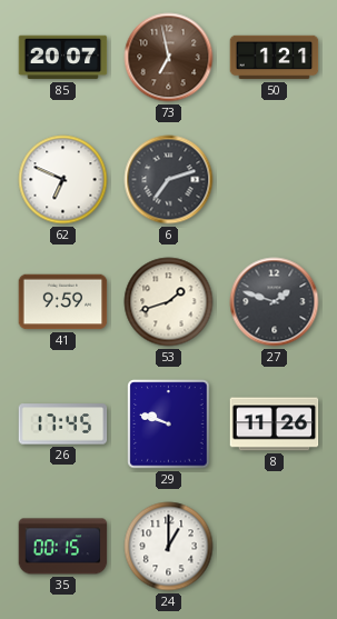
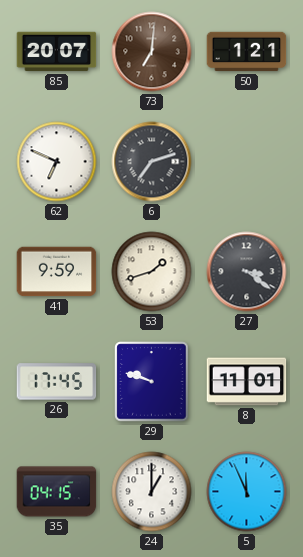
73: 6:58 -> 7:01
27: 1:48 -> 3:21
8: 11:26 -> 11:01
35: 00:15 -> 04:15
5: none -> 11:56
